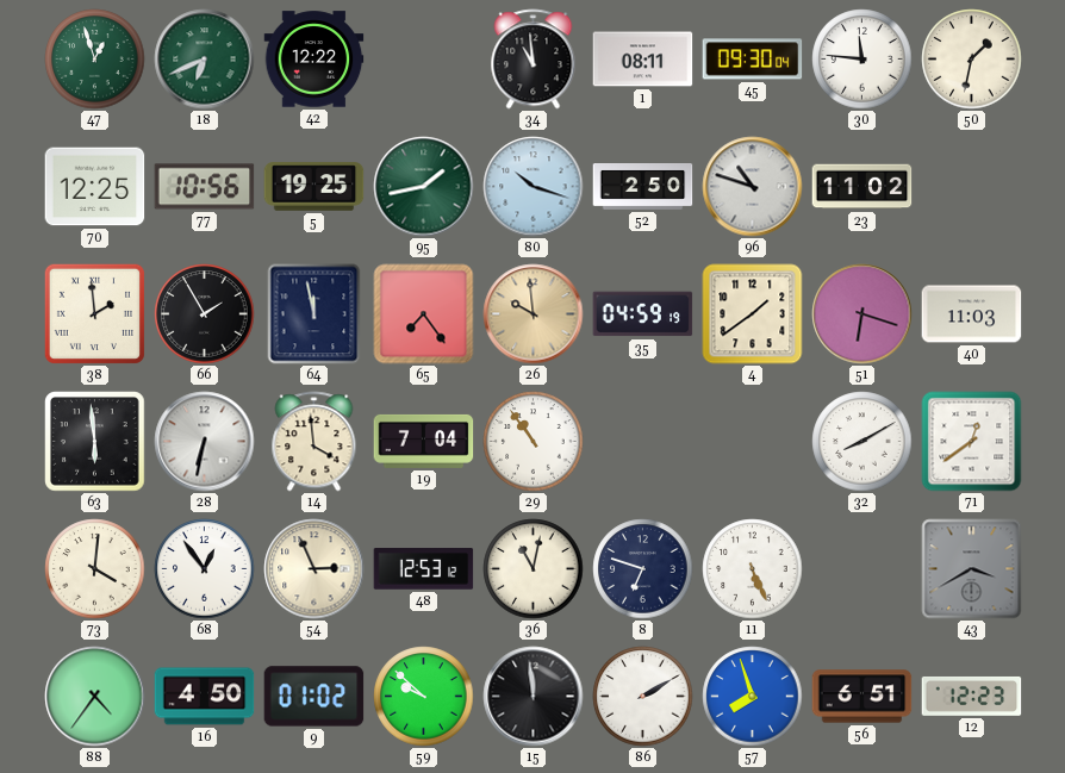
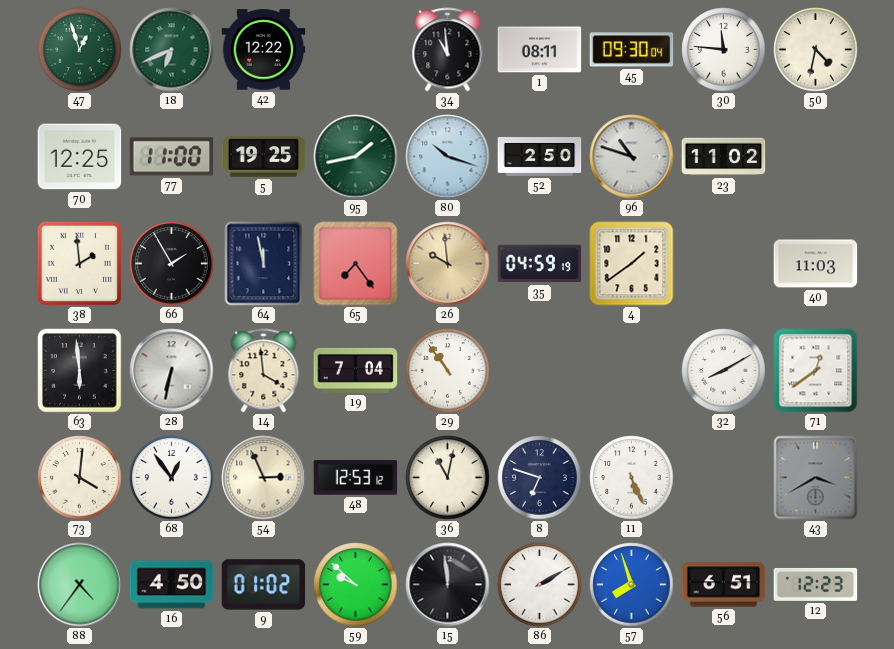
50: 1:32 -> 4:32
77: 10:56 -> 11:00
51: 6:18 -> none
